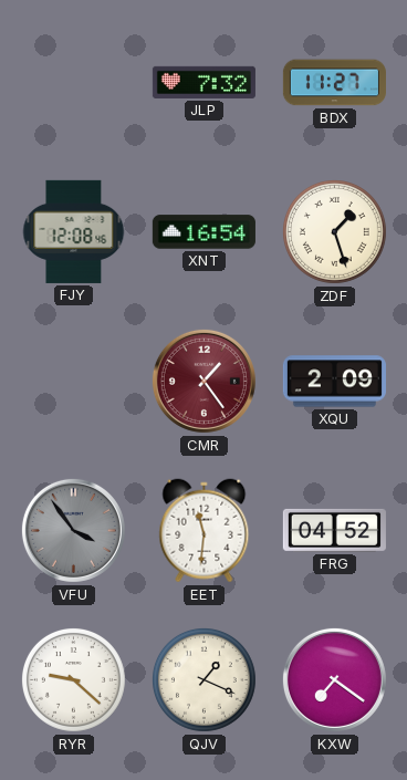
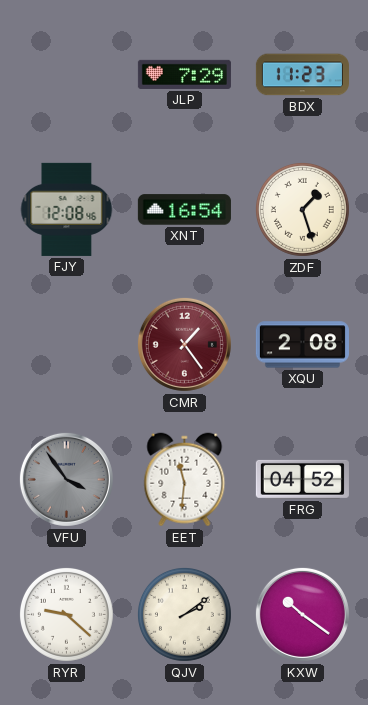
JLP: 7:32 -> 7:29
BDX: 11:27 -> 11:23
XQU: 2:09 -> 2:08
QJV: 1:19 -> 2:09
KXW: 7:21 -> 10:21
